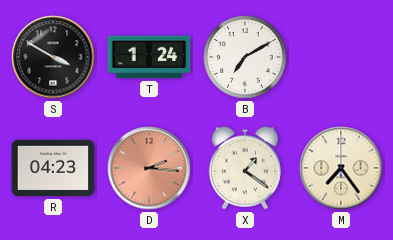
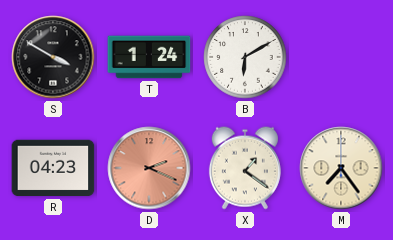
B: 7:10 -> 6:10
D: 2:16 -> 2:19
